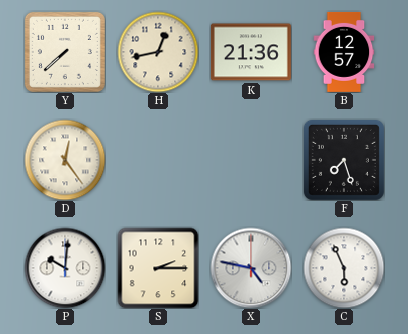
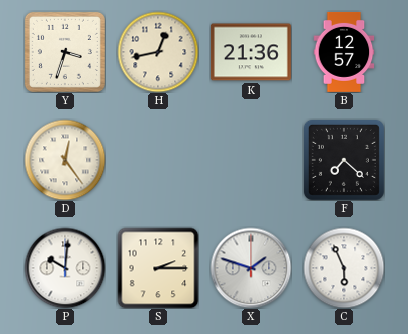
Y: 7:38 -> 3:33
F: 7:27 -> 7:22
X: 4:47 -> 1:48
